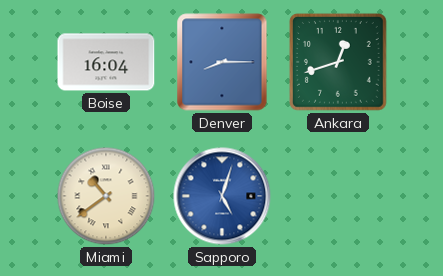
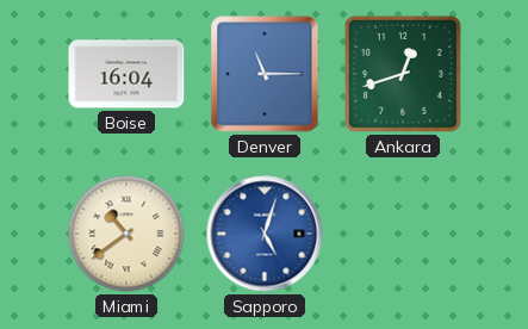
Denver: 8:15 -> 11:15
